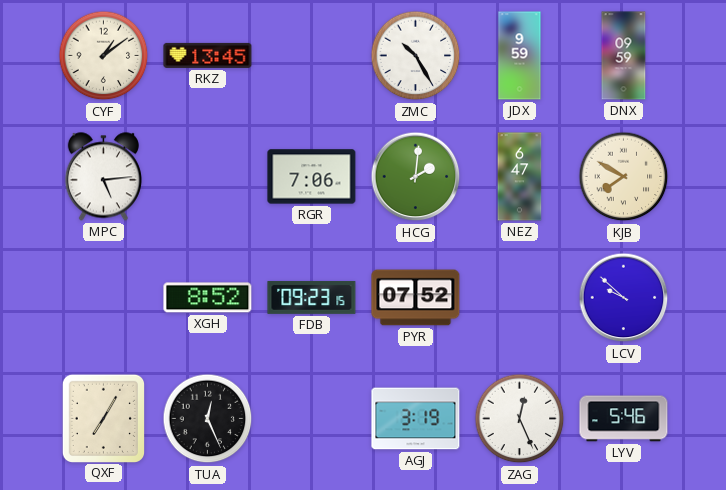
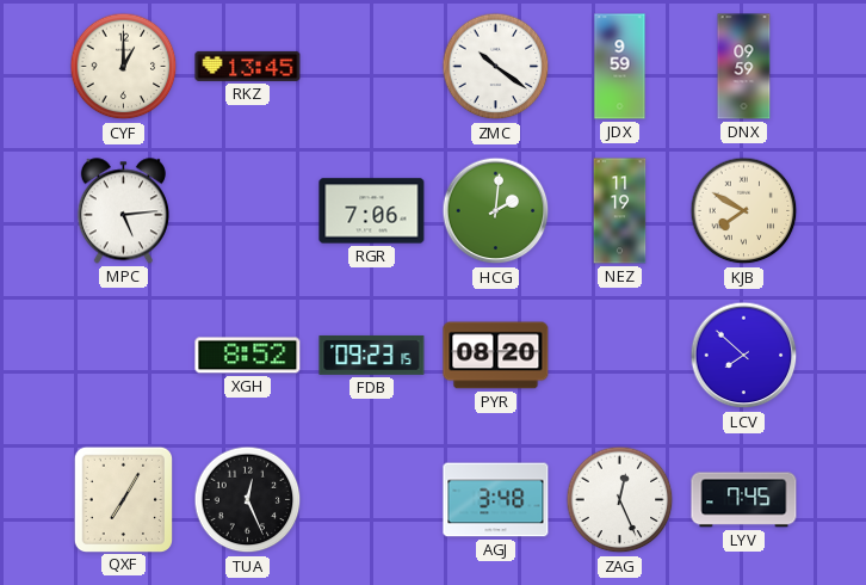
CYF: 1:09 -> 1:00
ZMC: 10:25 -> 10:21
NEZ: 6:47 -> 11:19
PYR: 07:52 -> 08:20
LCV: 9:52 -> 7:52
AGJ: 3:19 -> 3:48
LYV: 5:46 -> 7:45
